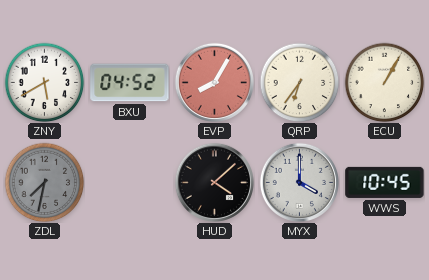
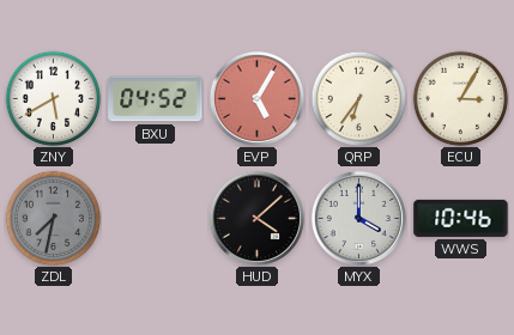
EVP: 8:05 -> 5:05
ECU: 1:05 -> 3:05
WWS: 10:45 -> 10:46
